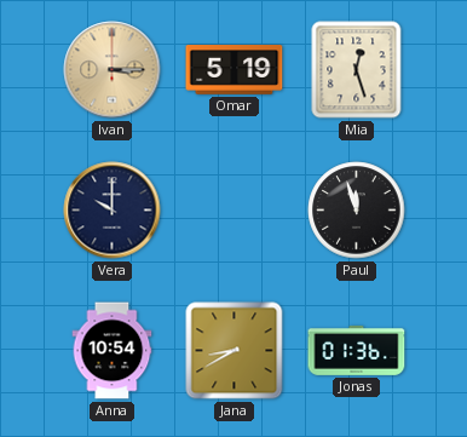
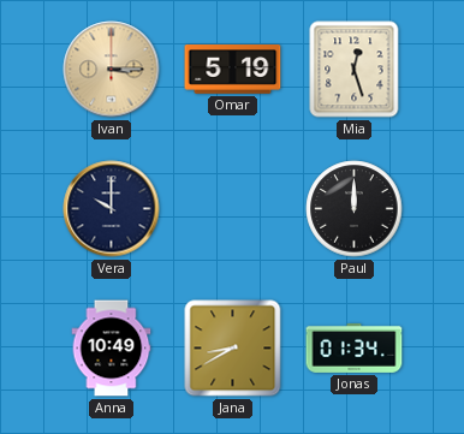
Paul: 11:57 -> 12:00
Anna: 10:54 -> 10:49
Jonas: 01:36 -> 01:34
